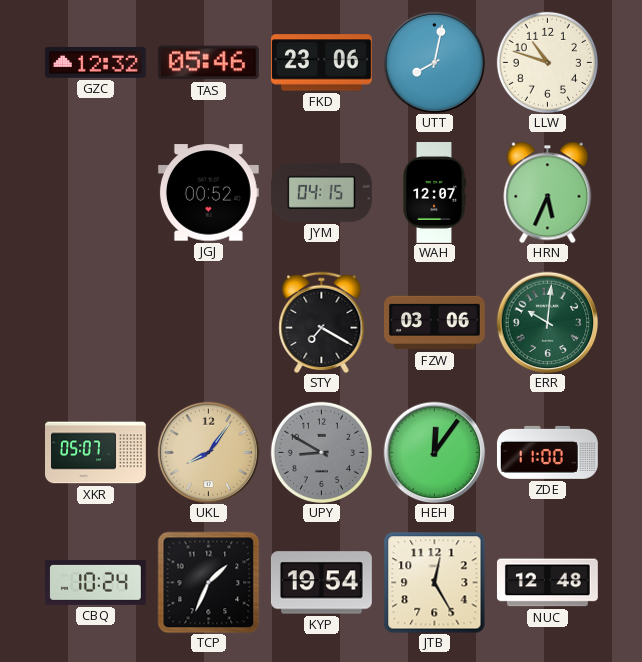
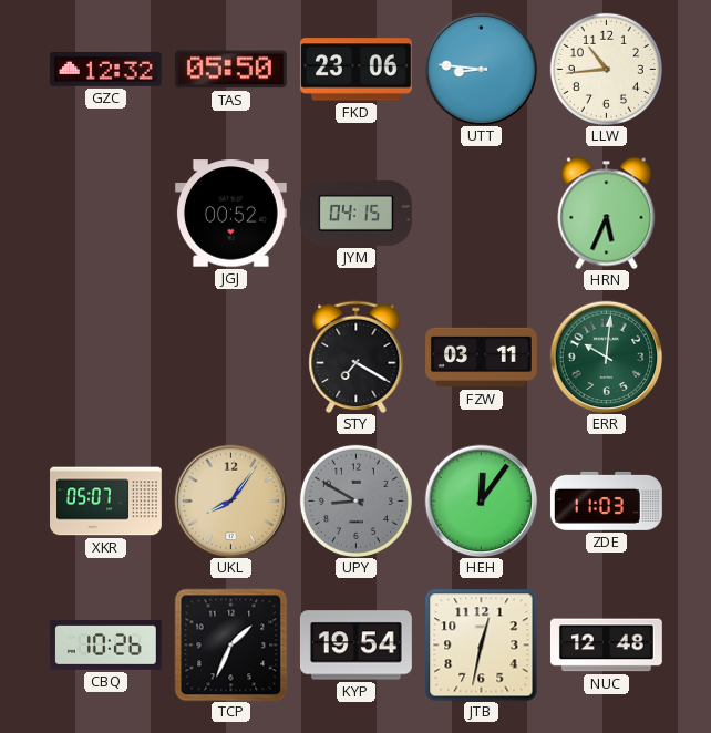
TAS: 05:46 -> 05:50
UTT: 8:02 -> 8:46
LLW: 10:48 -> 10:44
WAH: 12:07 -> none
FZW: 03:06 -> 03:11
ZDE: 11:00 -> 11:03
CBQ: 10:24 -> 10:26
JTB: 12:25 -> 12:32
